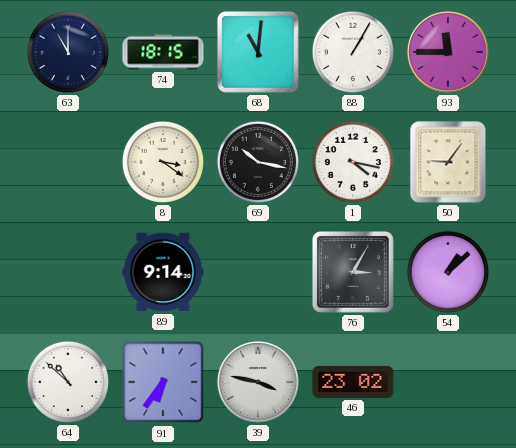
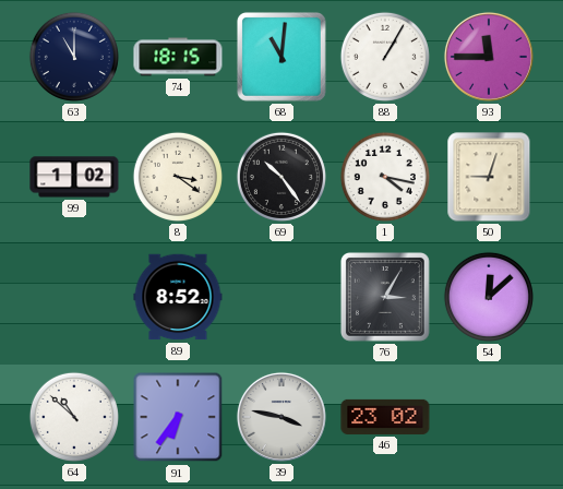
99: none -> 1:02
69: 10:17 -> 10:24
50: 9:06 -> 9:03
89: 9:14 -> 8:52
54: 1:08 -> 12:08
